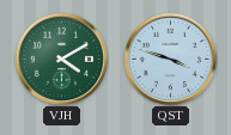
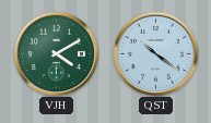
QST: 3:48 -> 10:21
